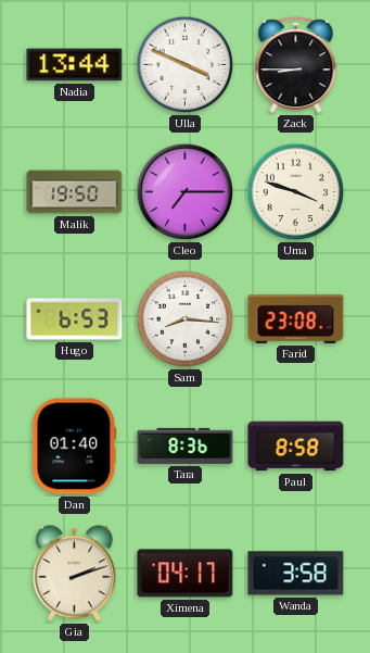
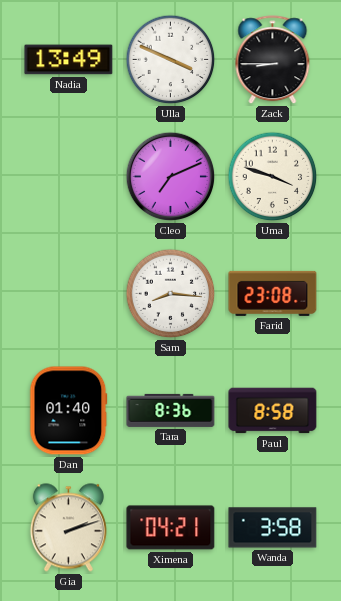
Nadia: 13:44 -> 13:49
Malik: 19:50 -> none
Cleo: 7:15 -> 7:11
Hugo: 6:53 -> none
Ximena: 04:17 -> 04:21
